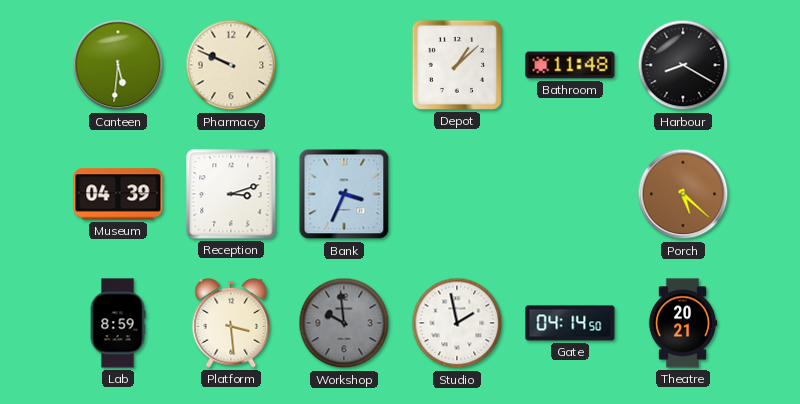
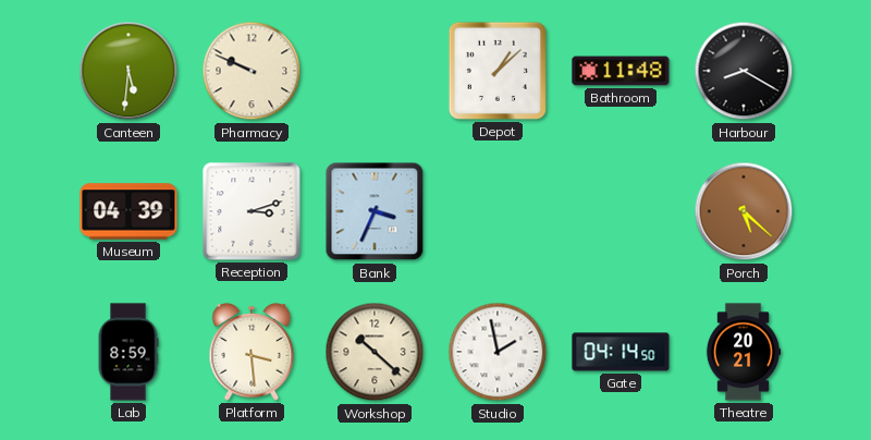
Workshop: 9:59 -> 10:22
Workshop dial: grey -> cream
